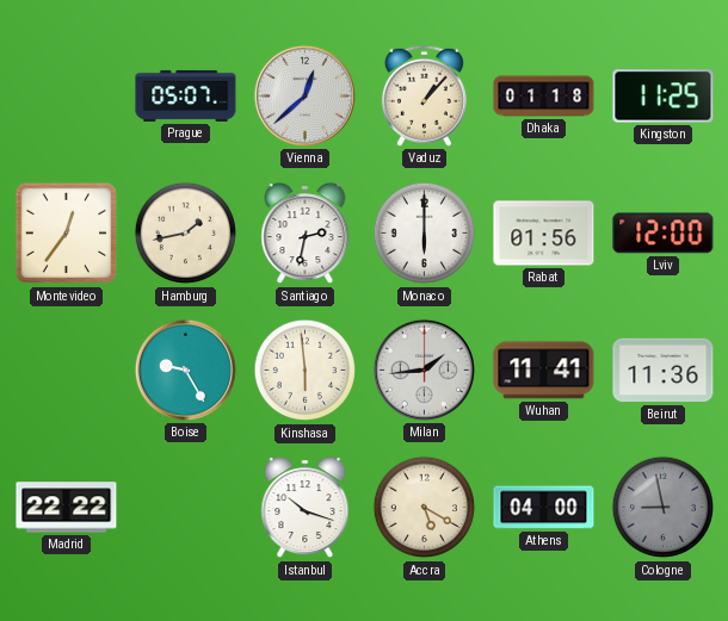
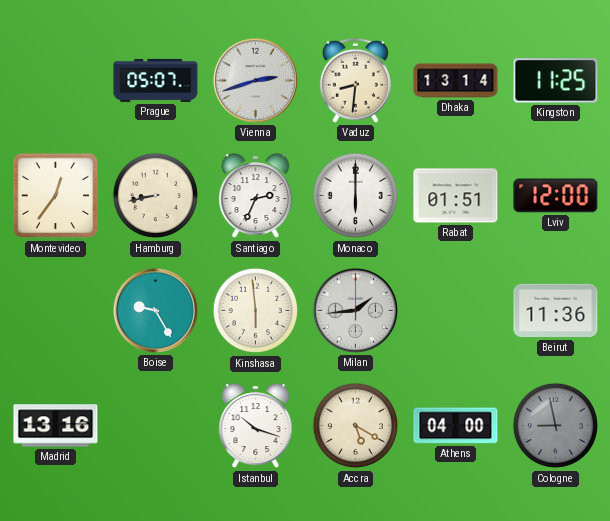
Vienna: 12:38 -> 2:42
Vaduz: 1:07 -> 8:31
Dhaka: 01:18 -> 13:14
Hamburg: 1:43 -> 8:43
Santiago: 2:32 -> 2:34
Rabat: 01:56 -> 01:51
Wuhan: 11:41 -> none
Madrid: 22:22 -> 13:16
